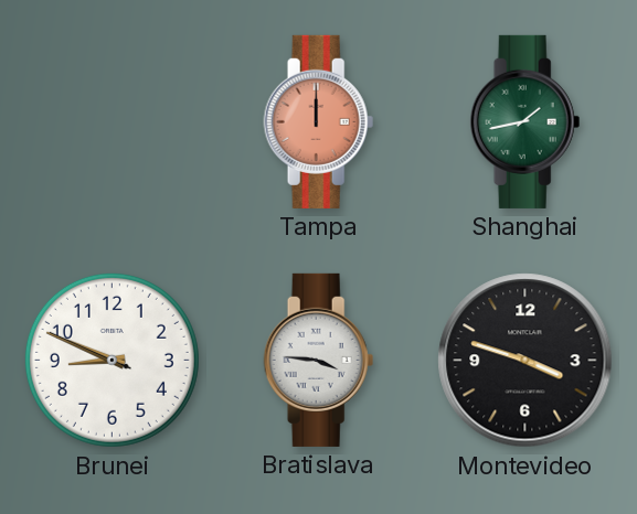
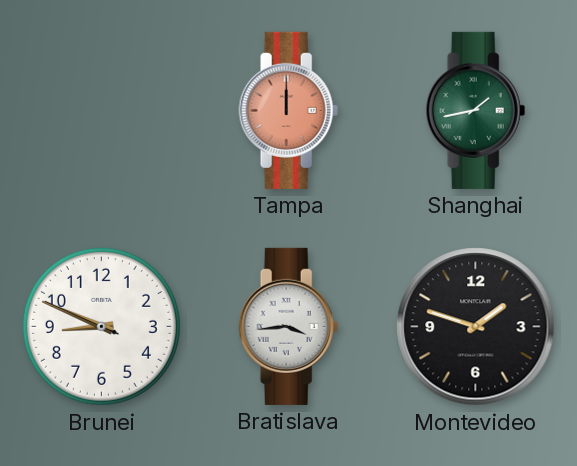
Bratislava: 3:46 -> 3:44
Montevideo: 3:48 -> 1:48
